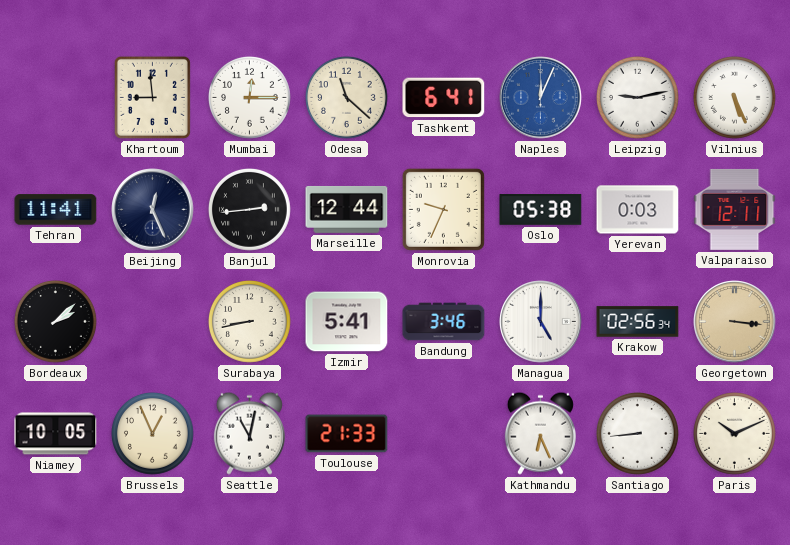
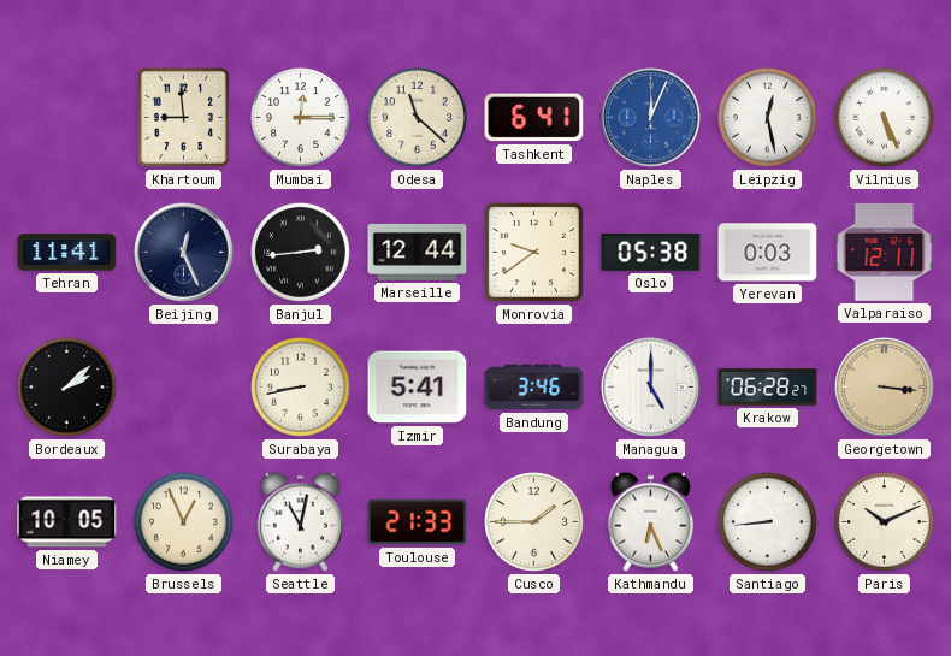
Leipzig: 9:13 -> 12:28
Monrovia: 9:34 -> 9:39
Krakow: 02:56 -> 06:28
Cusco: none -> 1:45
